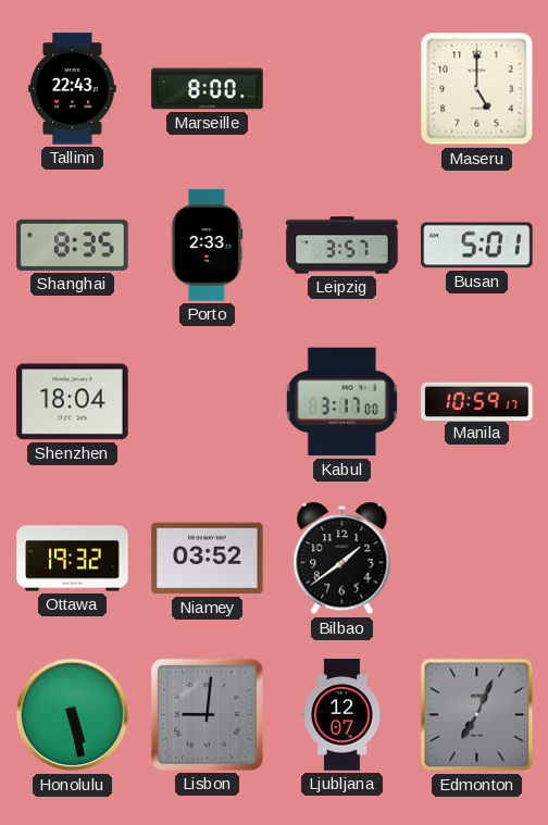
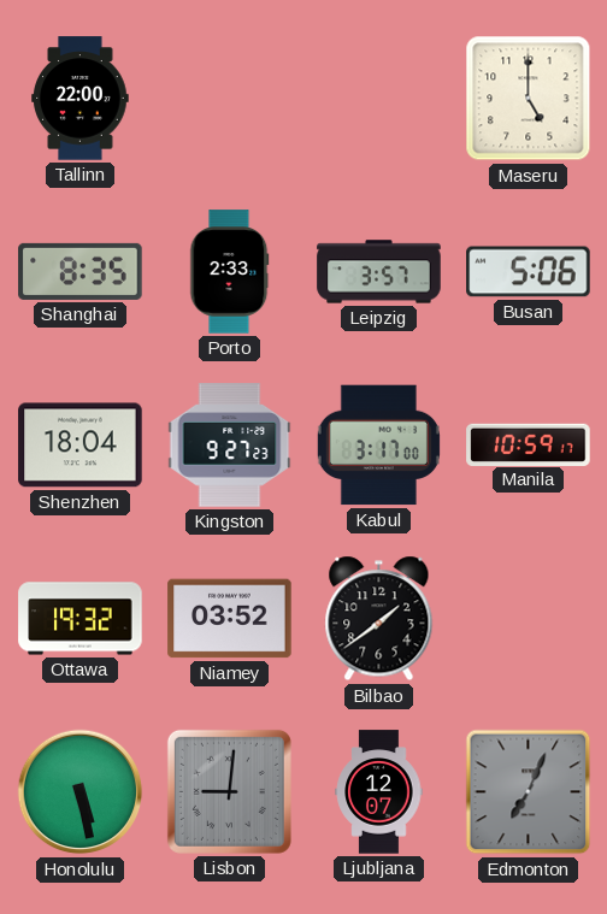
Tallinn: 22:43 -> 22:00
Marseille: 8:00 -> none
Busan: 5:01 -> 5:06
Kingston: none -> 9:27
